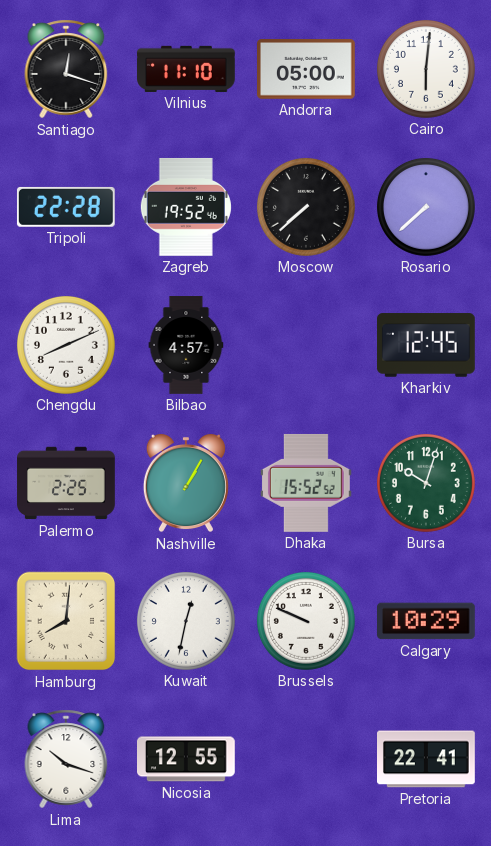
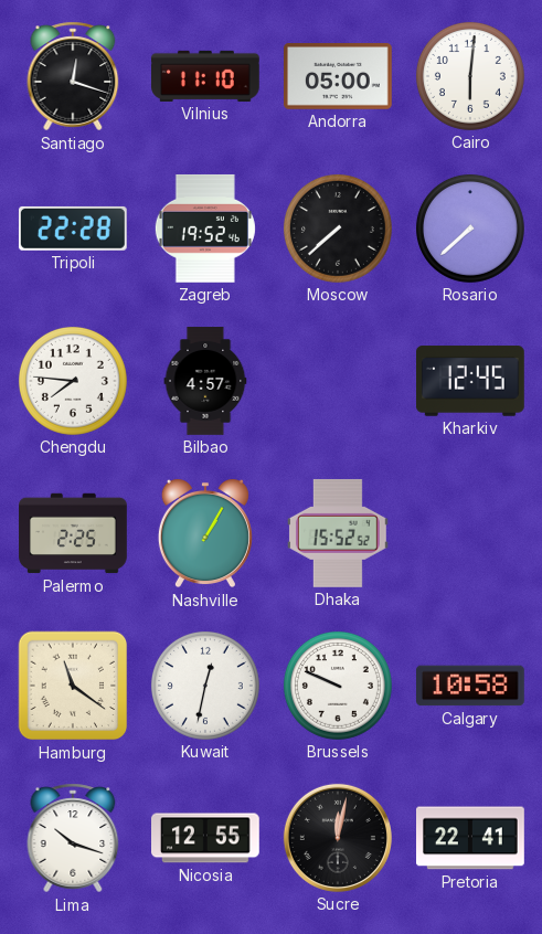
Chengdu: 8:11 -> 7:46
Bursa: 10:03 -> none
Hamburg: 8:01 -> 11:21
Calgary: 10:29 -> 10:58
Sucre: none -> 12:02
